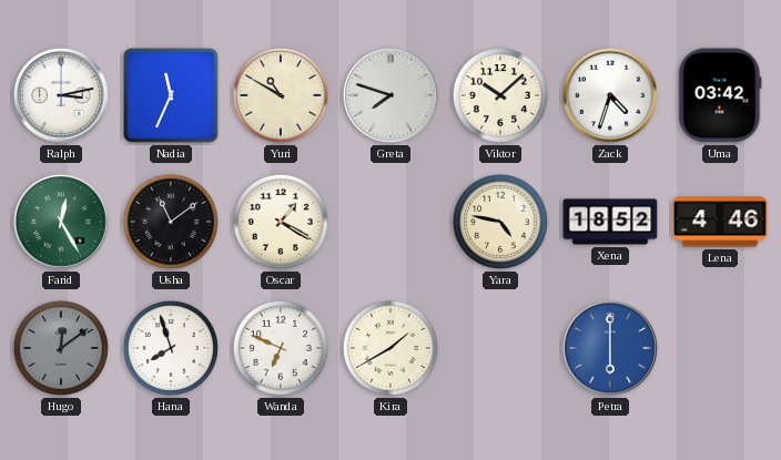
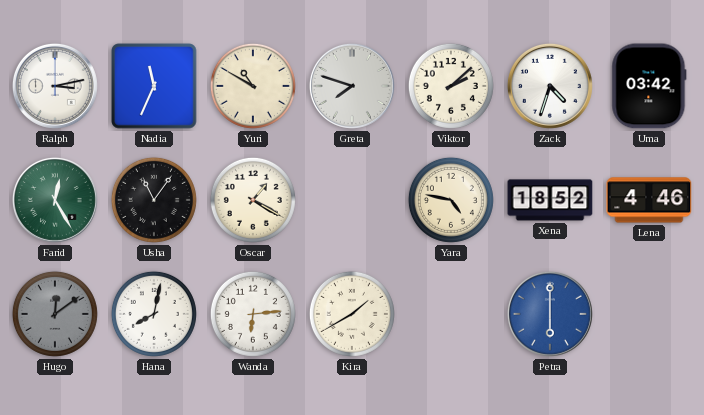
Viktor: 10:08 -> 2:08
Usha: 11:09 -> 11:06
Hana: 7:57 -> 8:02
Wanda: 6:49 -> 6:14
